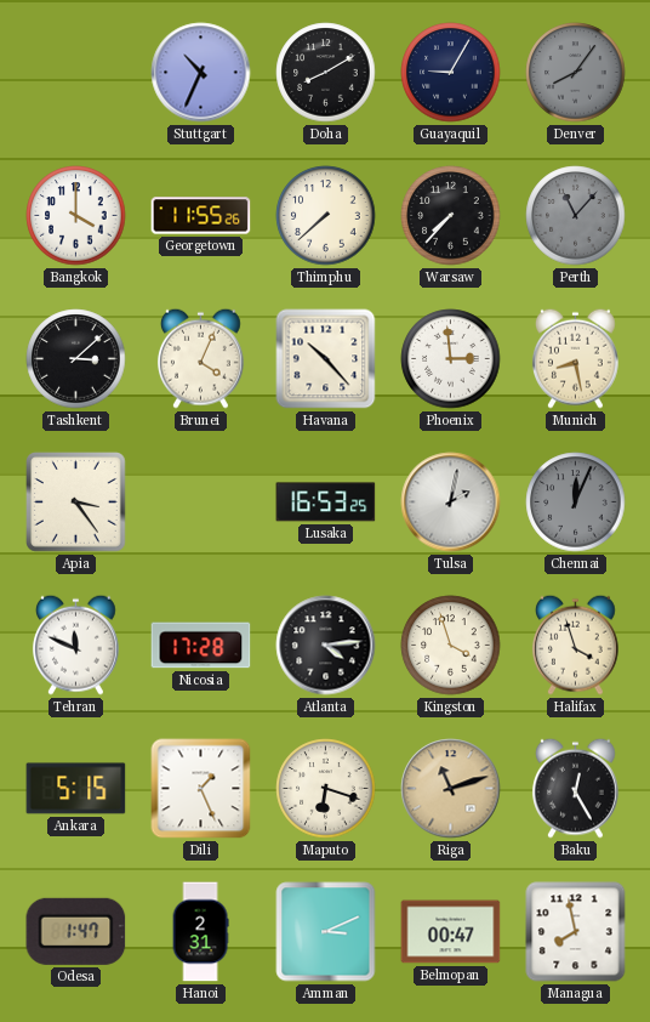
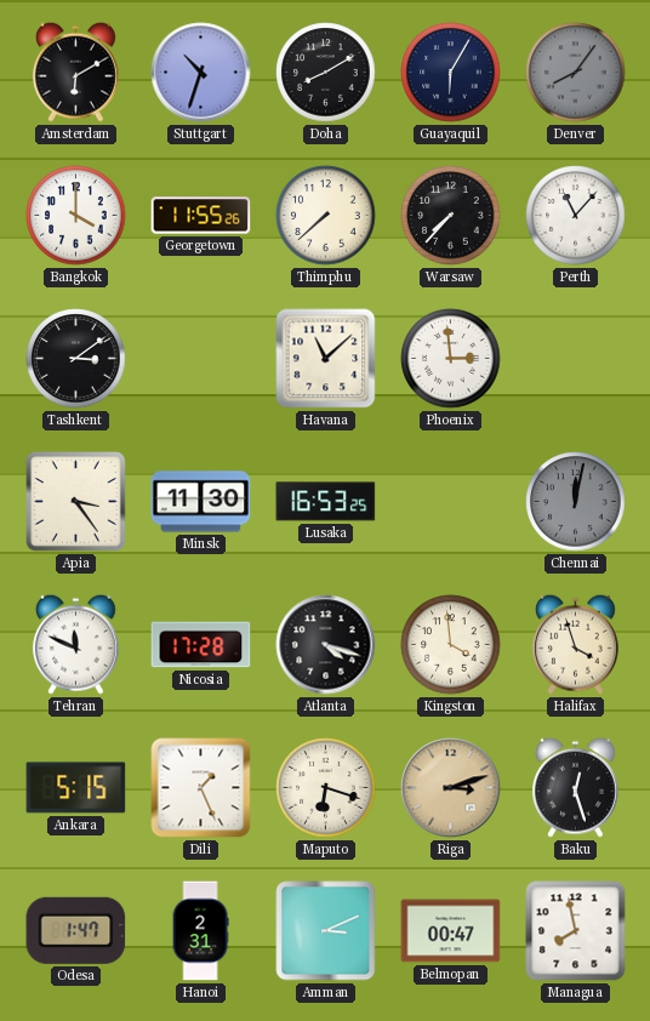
Amsterdam: none -> 6:10
Stuttgart: 10:34 -> 10:33
Guayaquil: 9:05 -> 6:05
Perth dial: grey -> white
Tashkent: 3:08 -> 3:09
Brunei: 4:04 -> none
Havana: 10:23 -> 11:08
Munich: 8:28 -> none
Minsk: none -> 11:30
Tulsa: 2:02 -> none
Chennai: 12:04 -> 12:02
Atlanta: 4:14 -> 4:18
Kingston: 3:57 -> 3:59
Riga: 11:12 -> 3:12
Baku: 12:25 -> 12:27
